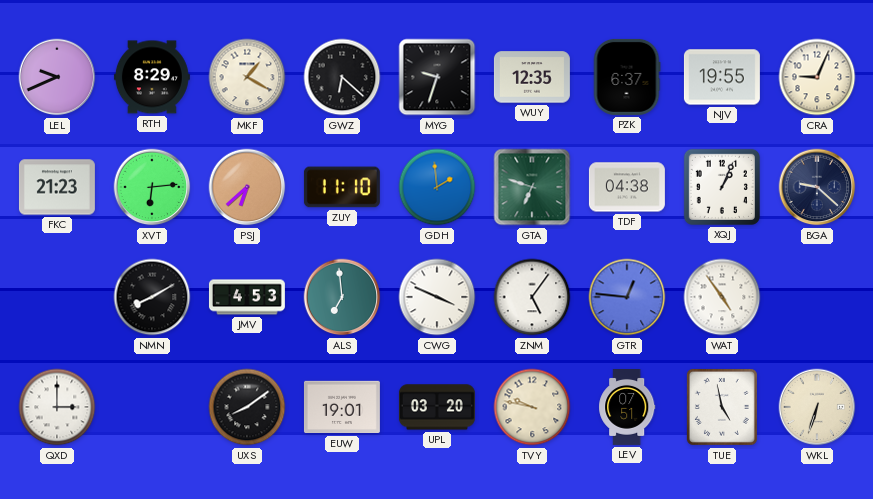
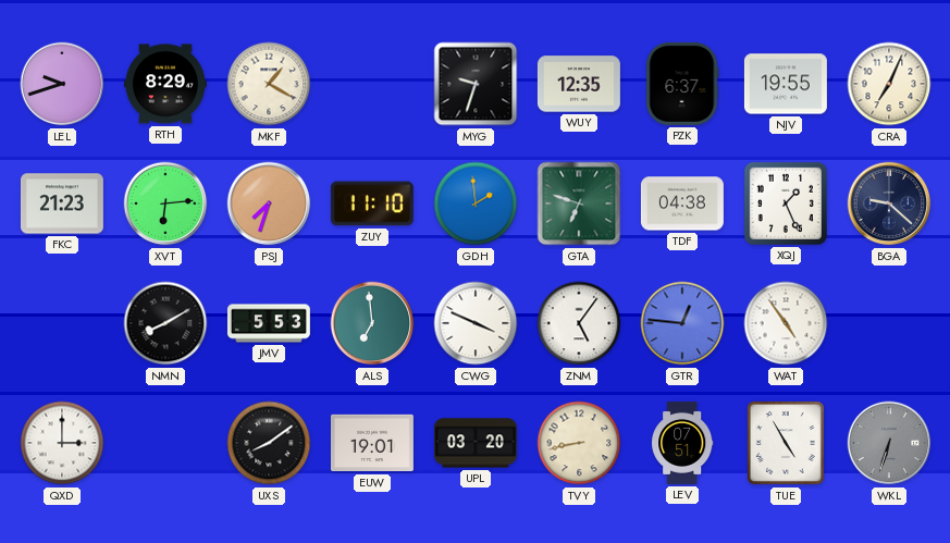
LEL: 9:41 -> 9:42
GWZ: 6:22 -> none
CRA: 9:04 -> 7:04
PSJ: 6:38 -> 7:33
XQJ: 1:04 -> 1:26
JMV: 4:53 -> 5:53
TVY: 9:47 -> 8:43
TUE: 4:58 -> 4:55
WKL dial: cream -> grey
